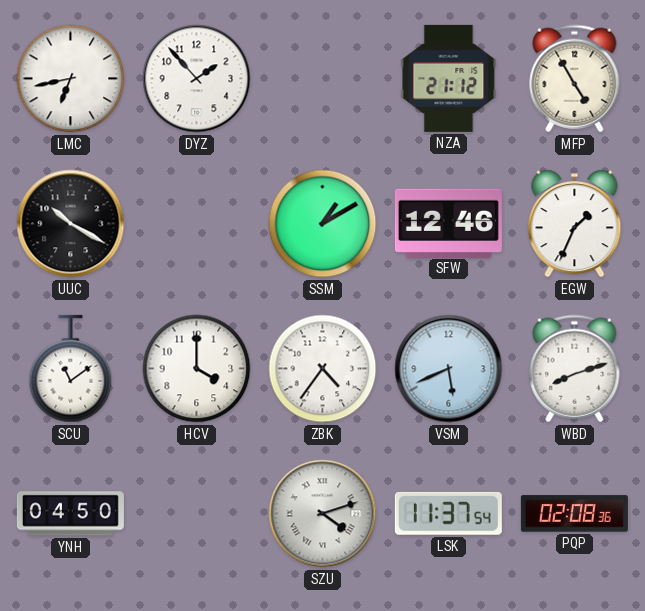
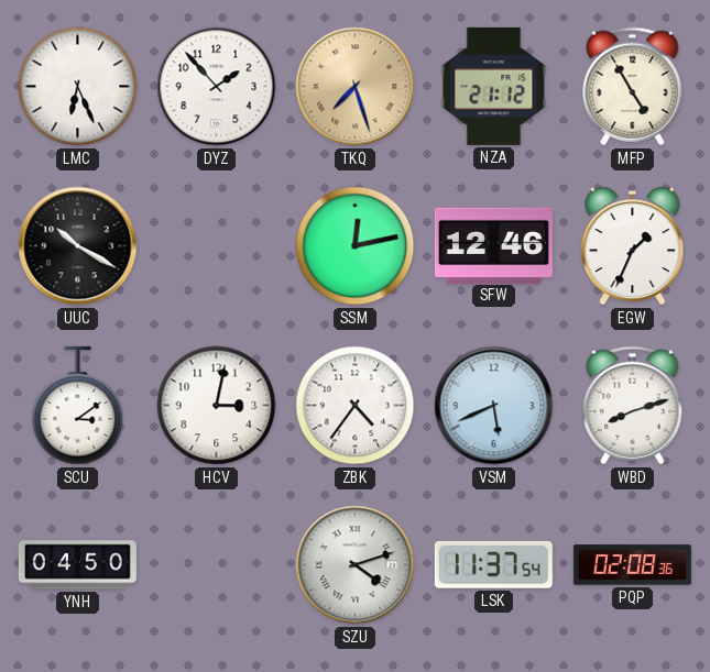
LMC: 6:43 -> 6:26
TKQ: none -> 7:27
SSM: 1:10 -> 12:13
SCU: 11:09 -> 3:09
HCV: 4:00 -> 3:02
